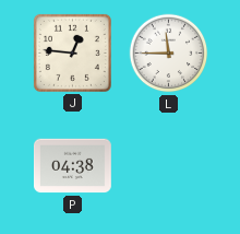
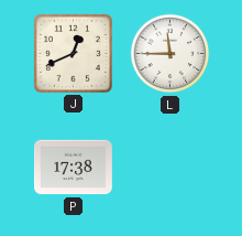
J: 12:46 -> 12:41
P: 04:38 -> 17:38
